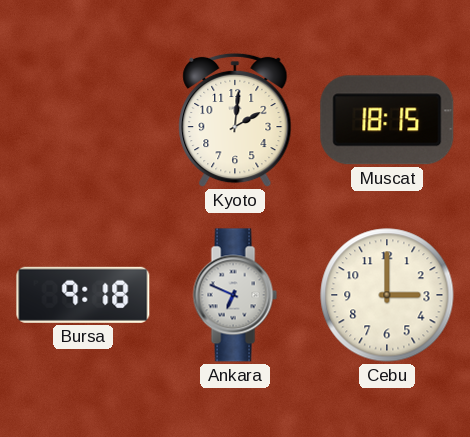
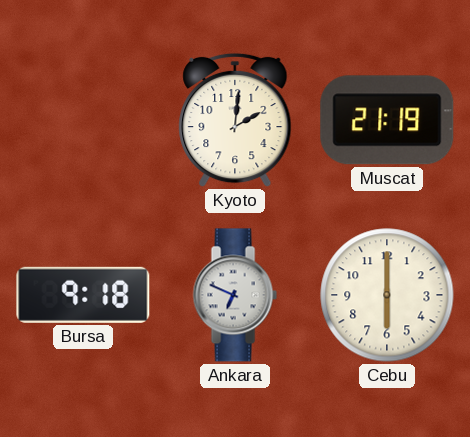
Muscat: 18:15 -> 21:19
Cebu: 3:00 -> 6:00
